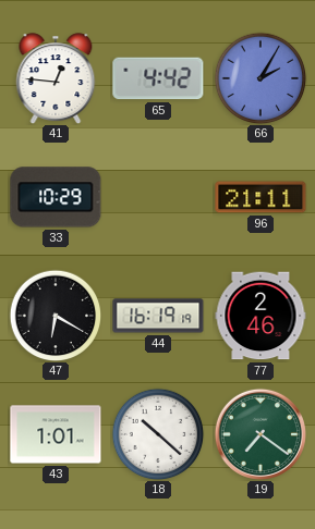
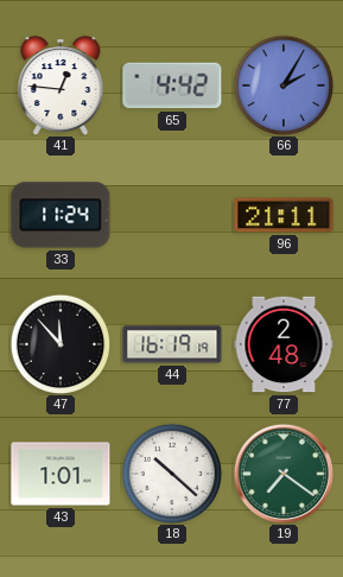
33: 10:29 -> 11:24
47: 6:20 -> 11:53
77: 2:46 -> 2:48
